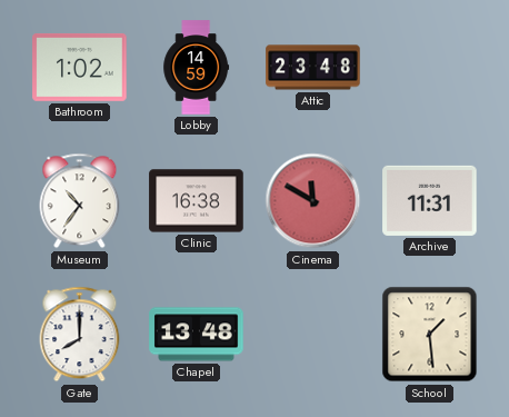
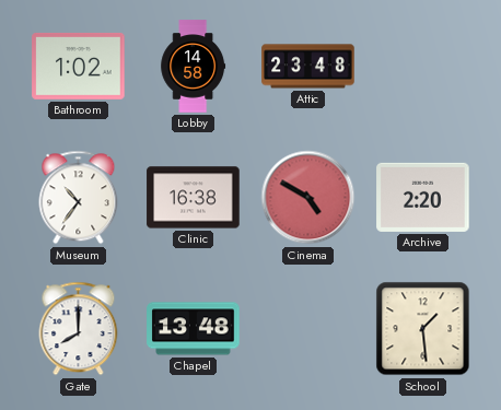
Lobby: 14:59 -> 14:58
Cinema: 11:50 -> 4:50
Archive: 11:31 -> 2:20
